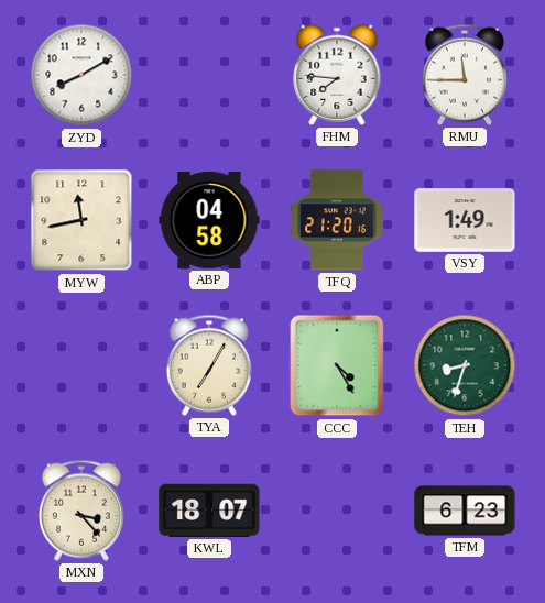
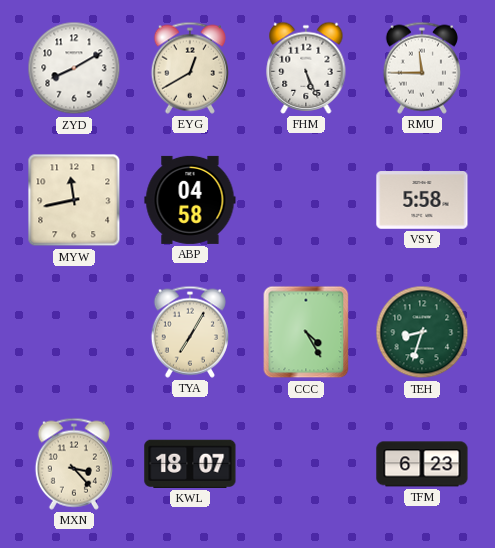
EYG: none -> 12:40
FHM: 7:46 -> 5:26
TFQ: 21:20 -> none
VSY: 1:49 -> 5:58
